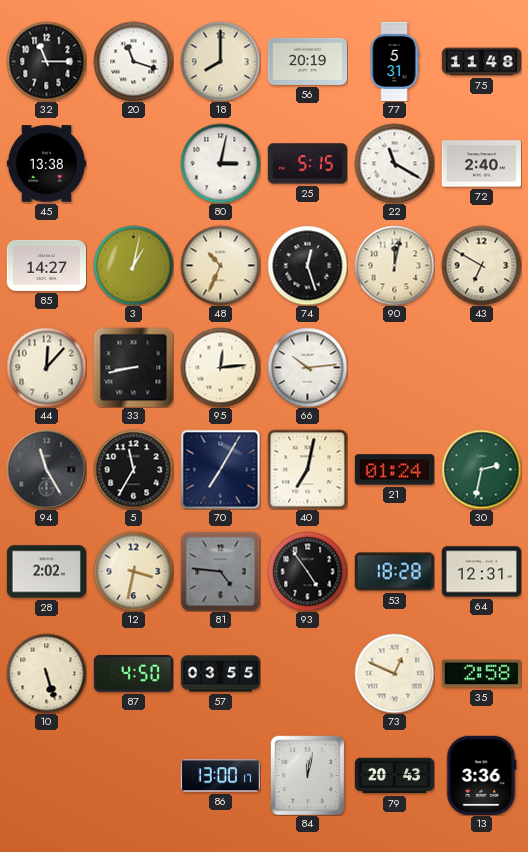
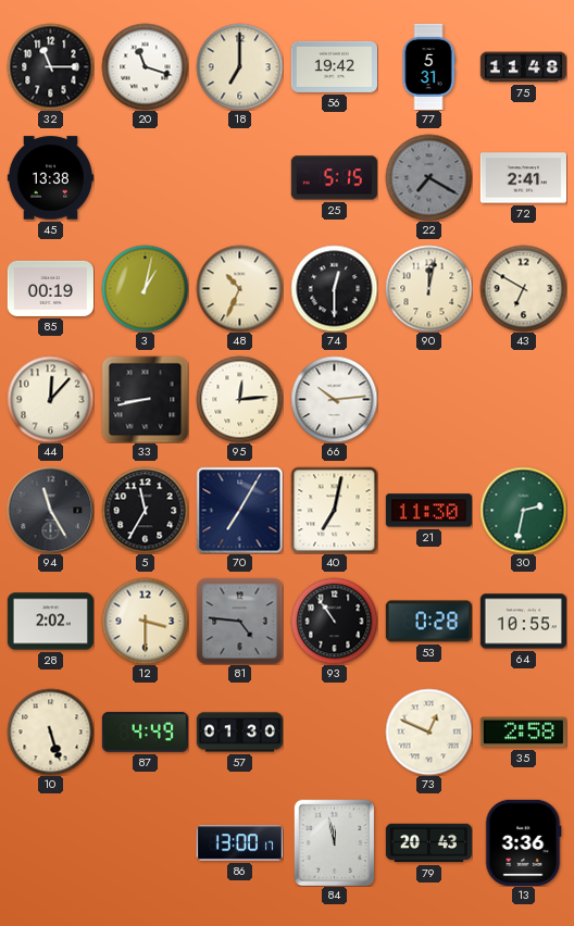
18: 8:00 -> 7:00
56: 20:19 -> 19:42
80: 3:02 -> none
22: 11:20 -> 7:20
22 dial: white -> grey
72: 2:40 -> 2:41
85: 14:27 -> 00:19
74: 12:27 -> 12:30
21: 01:24 -> 11:30
12: 3:32 -> 3:30
93: 4:54 -> 10:54
53: 18:28 -> 0:28
64: 12:31 -> 10:55
87: 4:50 -> 4:49
57: 03:55 -> 01:30
84: 12:02 -> 11:58
